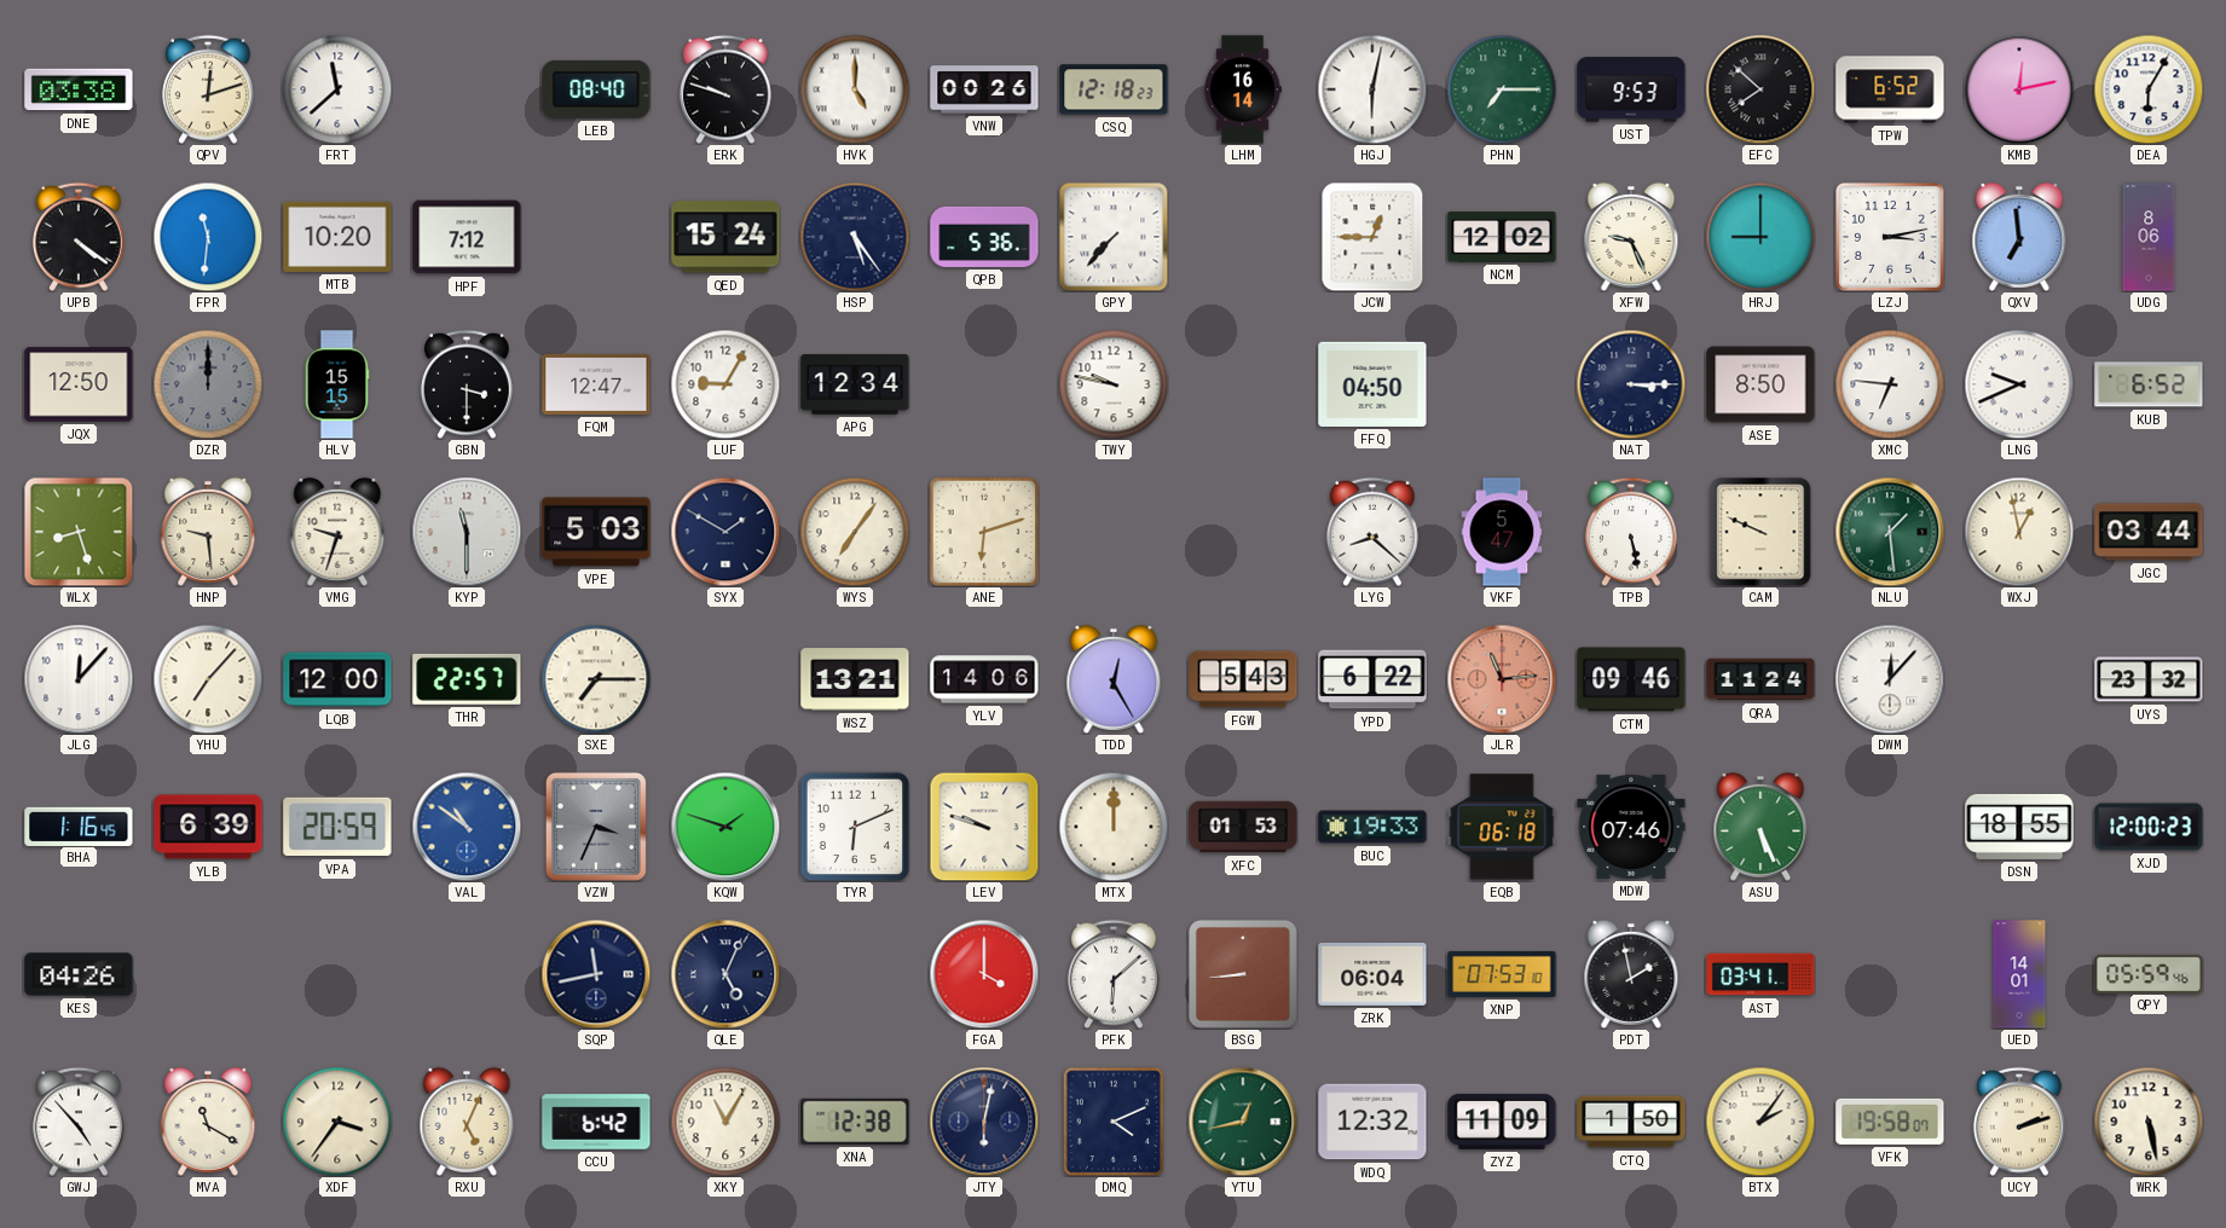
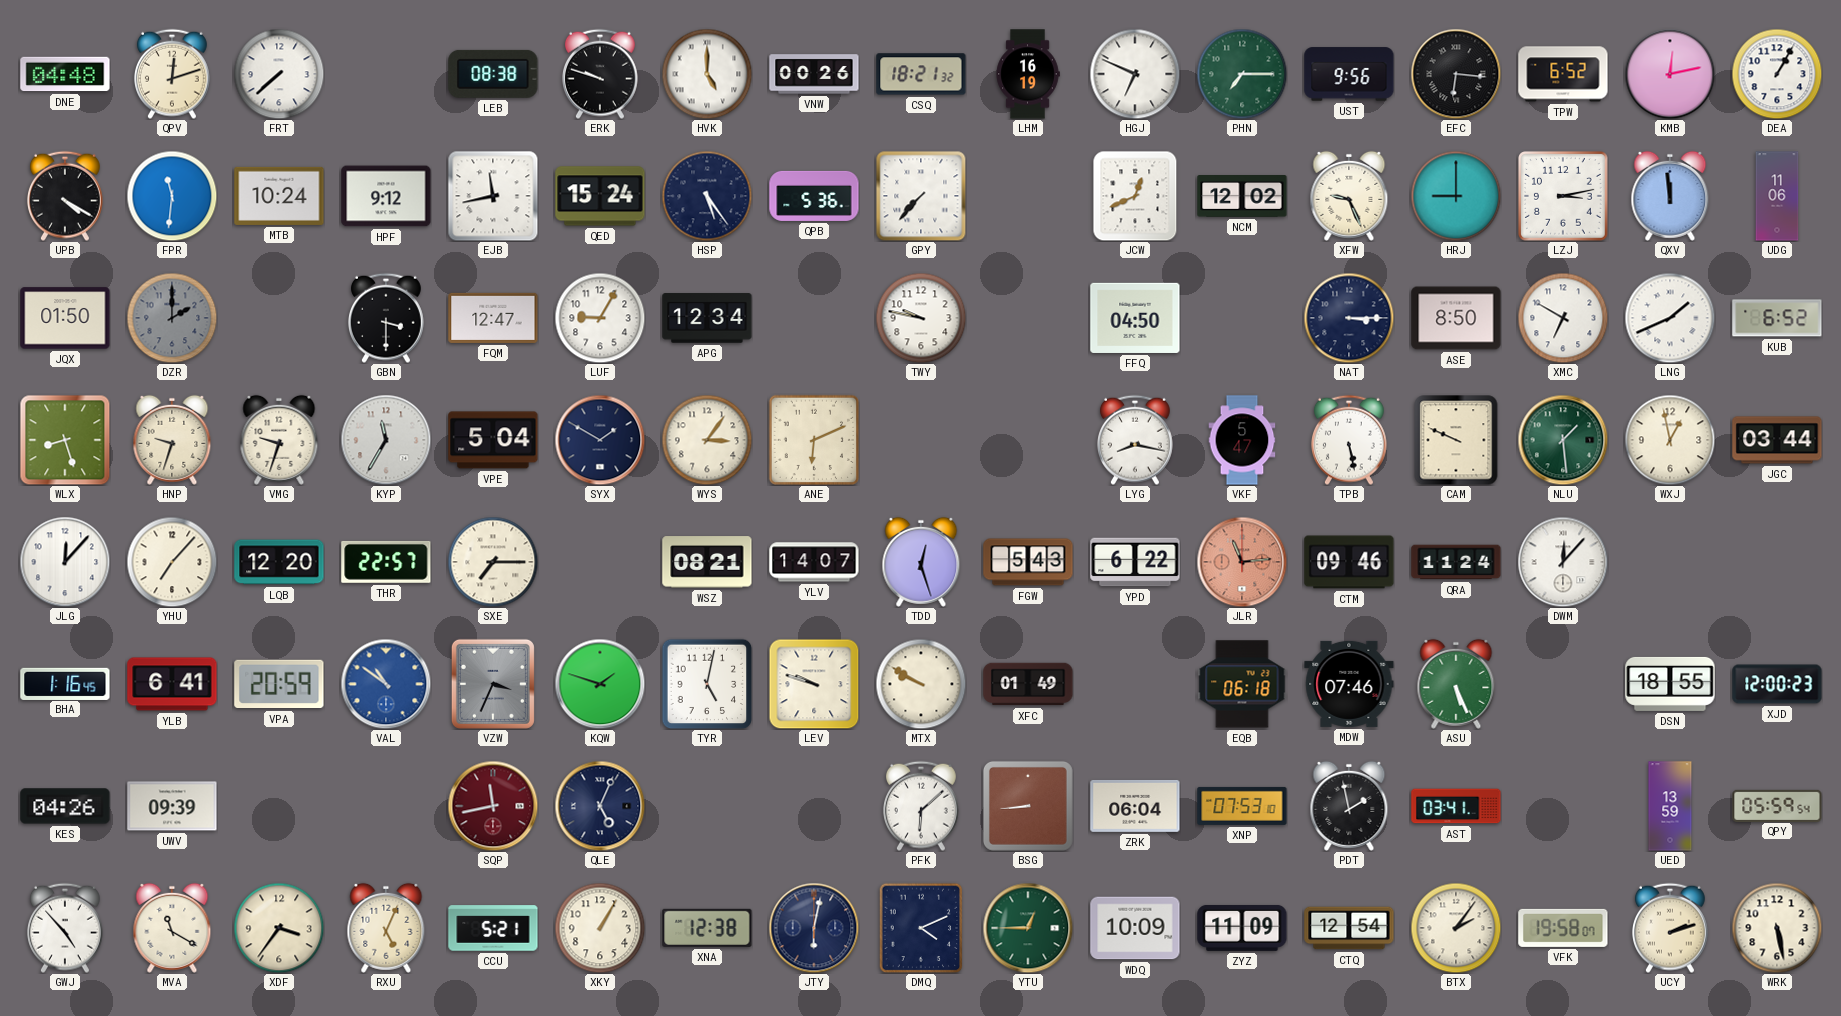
DNE: 03:38 -> 04:48
FRT: 11:38 -> 7:38
LEB: 08:40 -> 08:38
CSQ: 12:18 -> 18:21
LHM: 16:14 -> 16:19
HGJ: 6:02 -> 6:49
UST: 9:53 -> 9:56
EFC: 7:52 -> 6:16
DEA: 6:05 -> 1:05
UPB: 4:21 -> 4:20
MTB: 10:20 -> 10:24
HPF: 7:12 -> 9:12
EJB: none -> 11:43
JCW: 12:45 -> 12:41
QXV: 6:59 -> 11:59
UDG: 8:06 -> 11:06
JQX: 12:50 -> 01:50
DZR: 12:00 -> 2:00
HLV: 15:15 -> none
XMC: 6:46 -> 6:50
LNG: 9:41 -> 1:41
HNP: 9:29 -> 9:33
KYP: 11:30 -> 11:35
VPE: 5:03 -> 5:04
WYS: 7:06 -> 3:06
ANE: 6:12 -> 6:11
LYG: 8:22 -> 8:17
LQB: 12:00 -> 12:20
WSZ: 13:21 -> 08:21
YLV: 14:06 -> 14:07
TDD: 12:25 -> 12:27
UYS: 23:32 -> none
YLB: 6:39 -> 6:41
TYR: 6:11 -> 5:02
MTX: 12:00 -> 9:50
XFC: 01:53 -> 01:49
BUC: 19:33 -> none
UWV: none -> 09:39
SQP dial: navy -> burgundy
FGA: 4:00 -> none
UED: 14:01 -> 13:59
QPY: 05:59:46 -> 05:59:54
CCU: 6:42 -> 5:21
XKY: 11:05 -> 1:05
YTU: 12:43 -> 12:45
WDQ: 12:32 -> 10:09
CTQ: 1:50 -> 12:54
